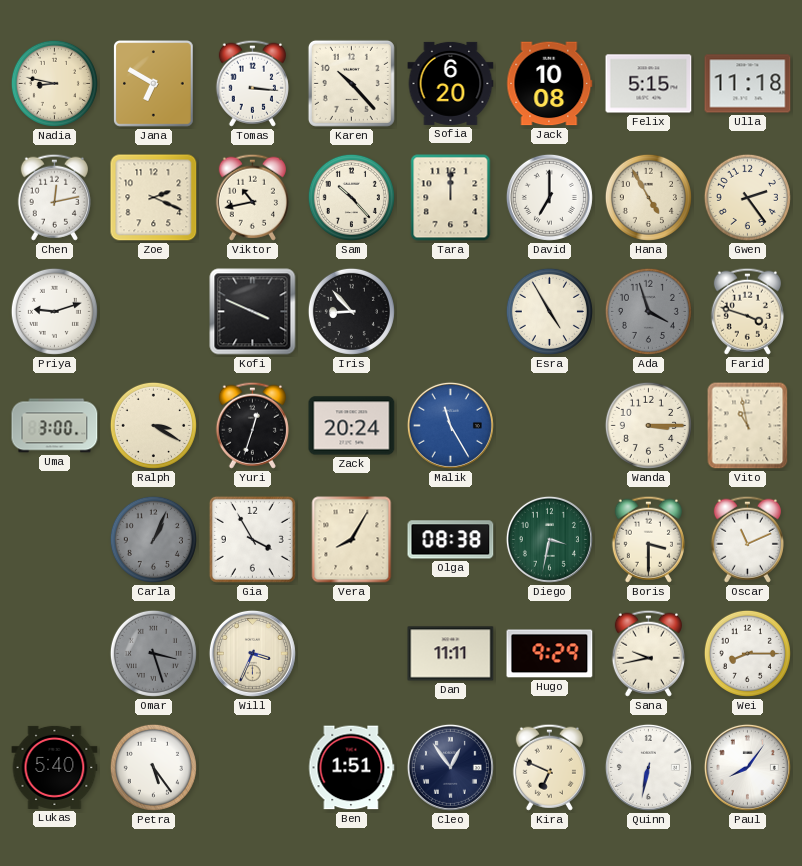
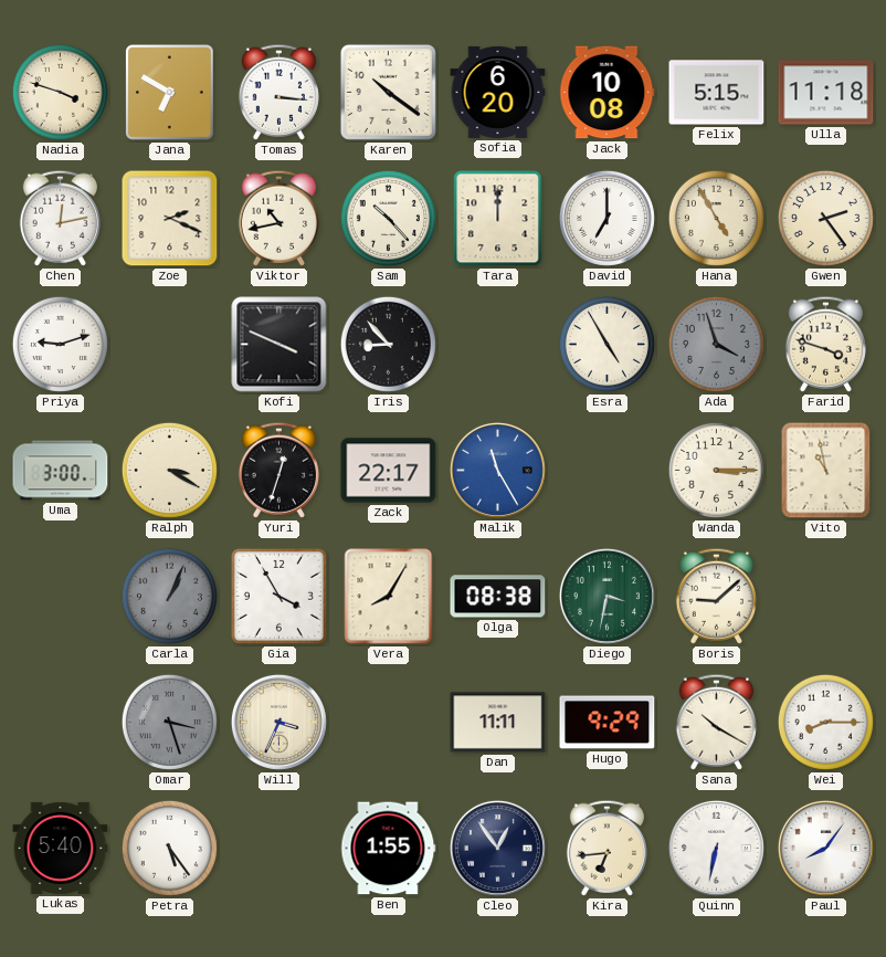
Nadia: 8:47 -> 3:48
Karen: 10:23 -> 10:21
Zack: 20:24 -> 22:17
Boris: 3:30 -> 9:08
Oscar: 11:11 -> none
Sana: 9:43 -> 10:20
Ben: 1:51 -> 1:55
Kira: 6:49 -> 6:44
